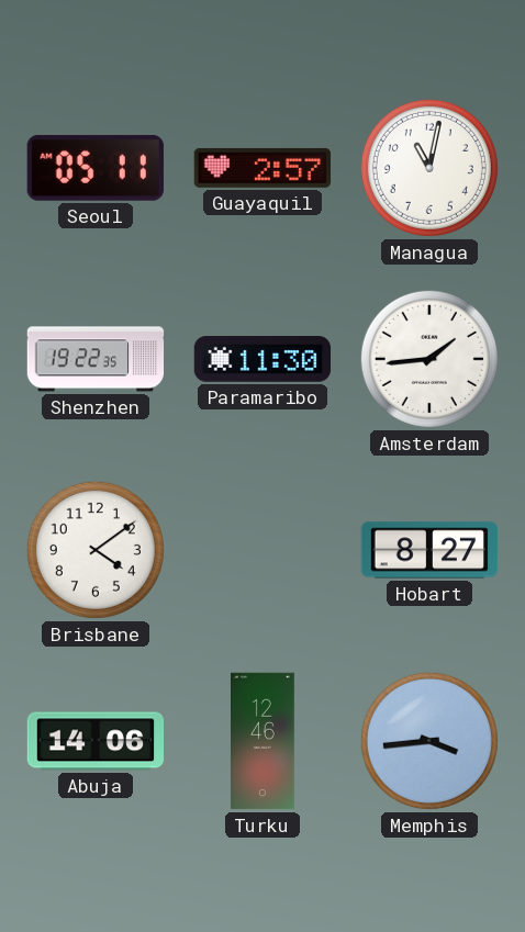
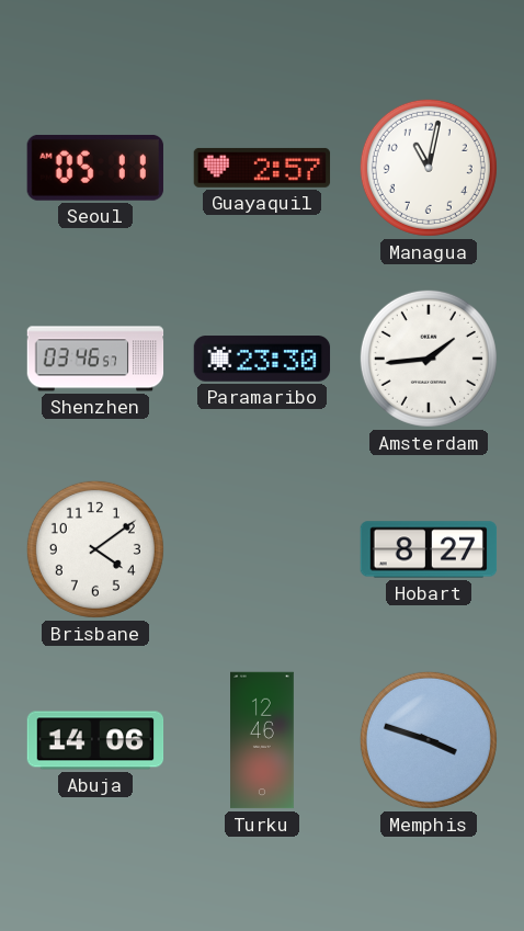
Shenzhen: 19:22 -> 03:46
Paramaribo: 11:30 -> 23:30
Memphis: 3:44 -> 3:48
